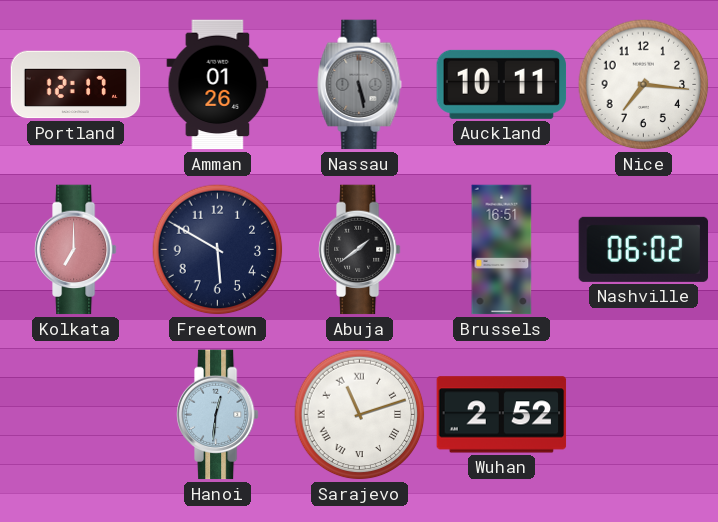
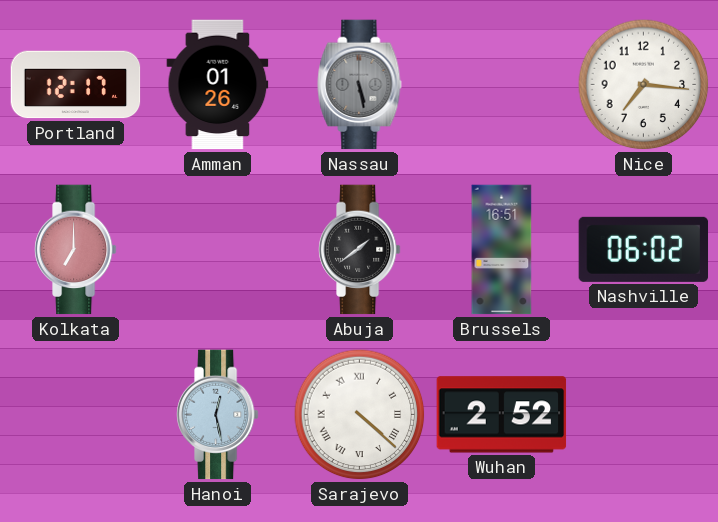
Auckland: 10:11 -> none
Freetown: 5:50 -> none
Hanoi: 12:31 -> 12:28
Sarajevo: 11:12 -> 4:22
